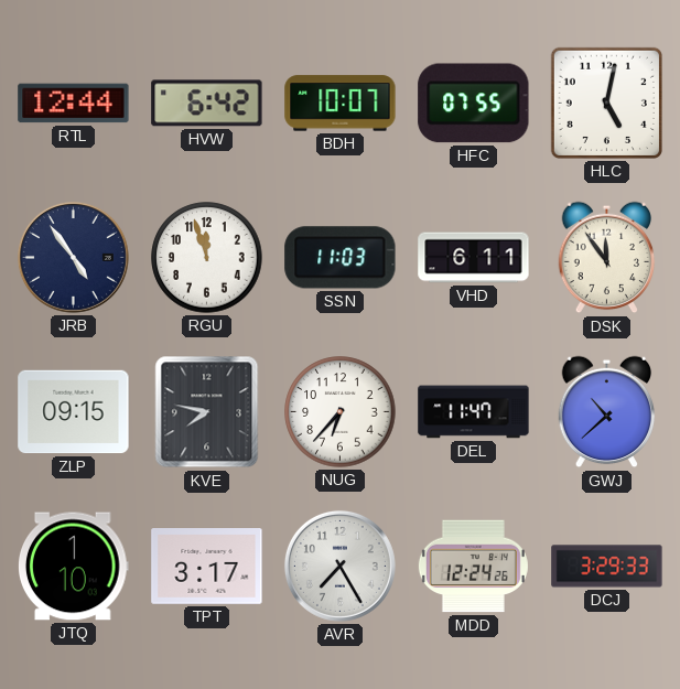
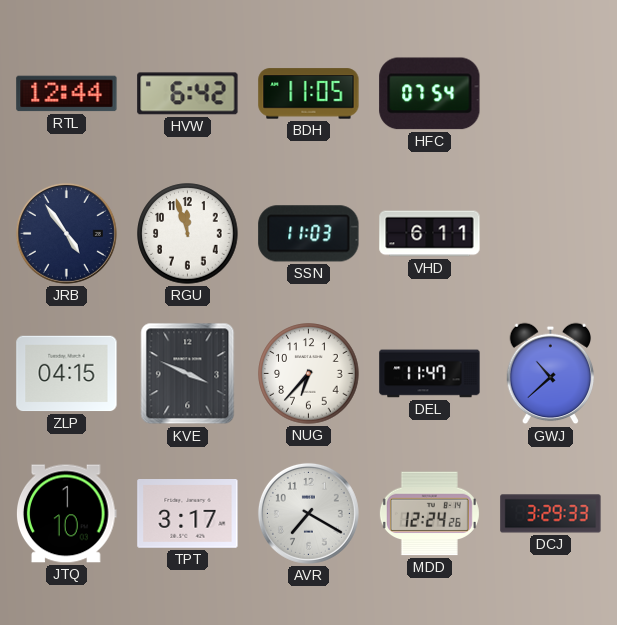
BDH: 10:07 -> 11:05
HFC: 07:55 -> 07:54
HLC: 5:02 -> none
DSK: 11:54 -> none
ZLP: 09:15 -> 04:15
KVE: 7:47 -> 3:49
AVR: 7:25 -> 7:20
